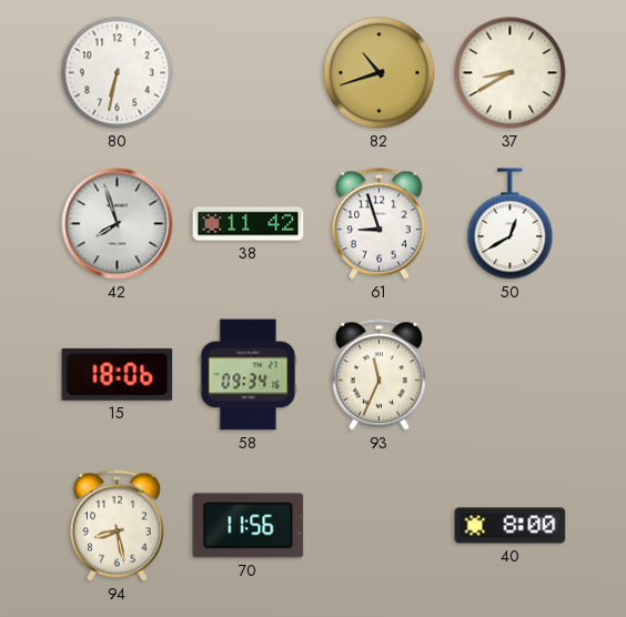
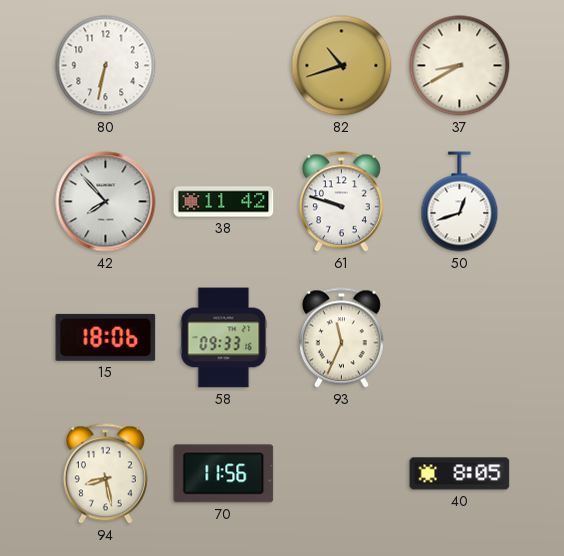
42: 7:57 -> 7:53
61: 8:57 -> 9:48
50: 12:40 -> 12:42
58: 09:34 -> 09:33
40: 8:00 -> 8:05
